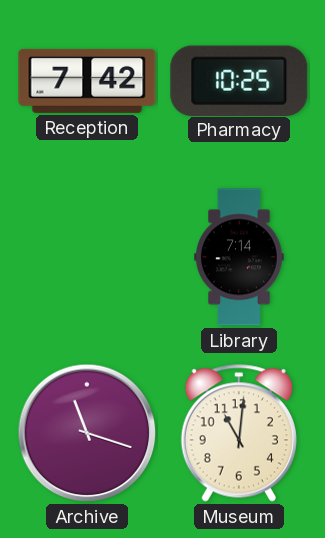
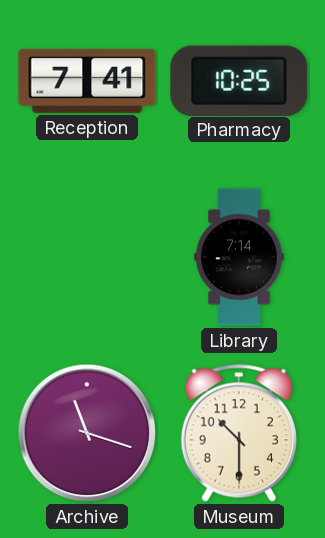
Reception: 7:42 -> 7:41
Museum: 11:01 -> 10:30
